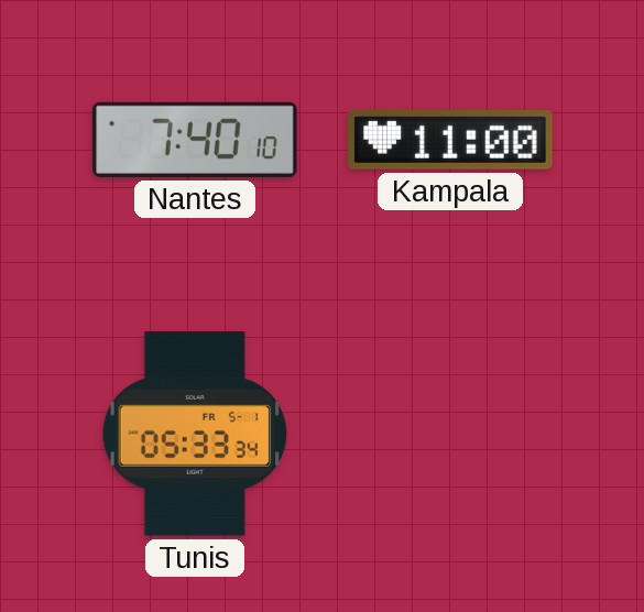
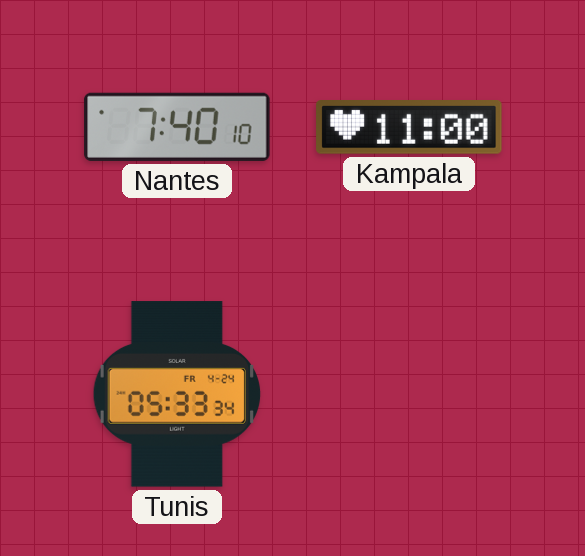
Tunis date: FR 5-1 -> FR 4-24
